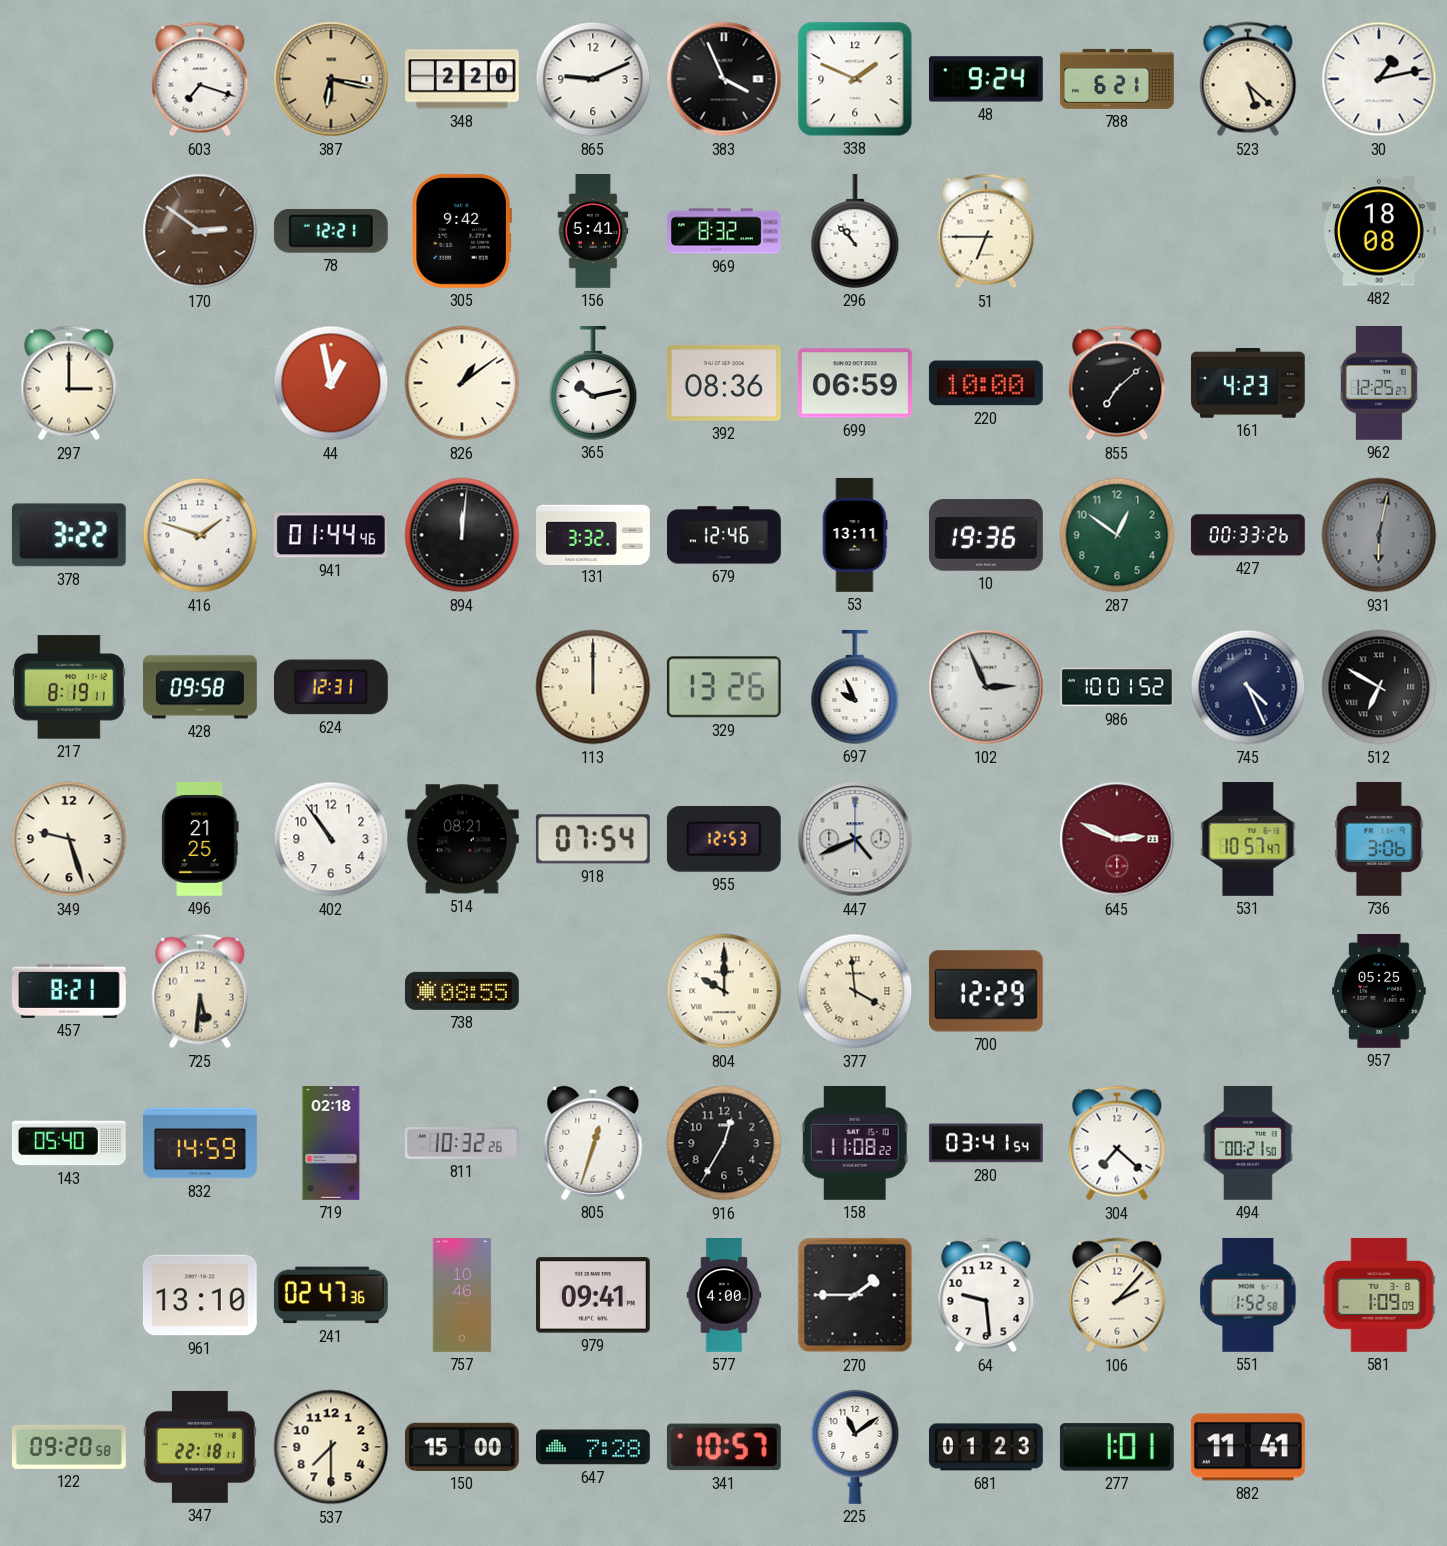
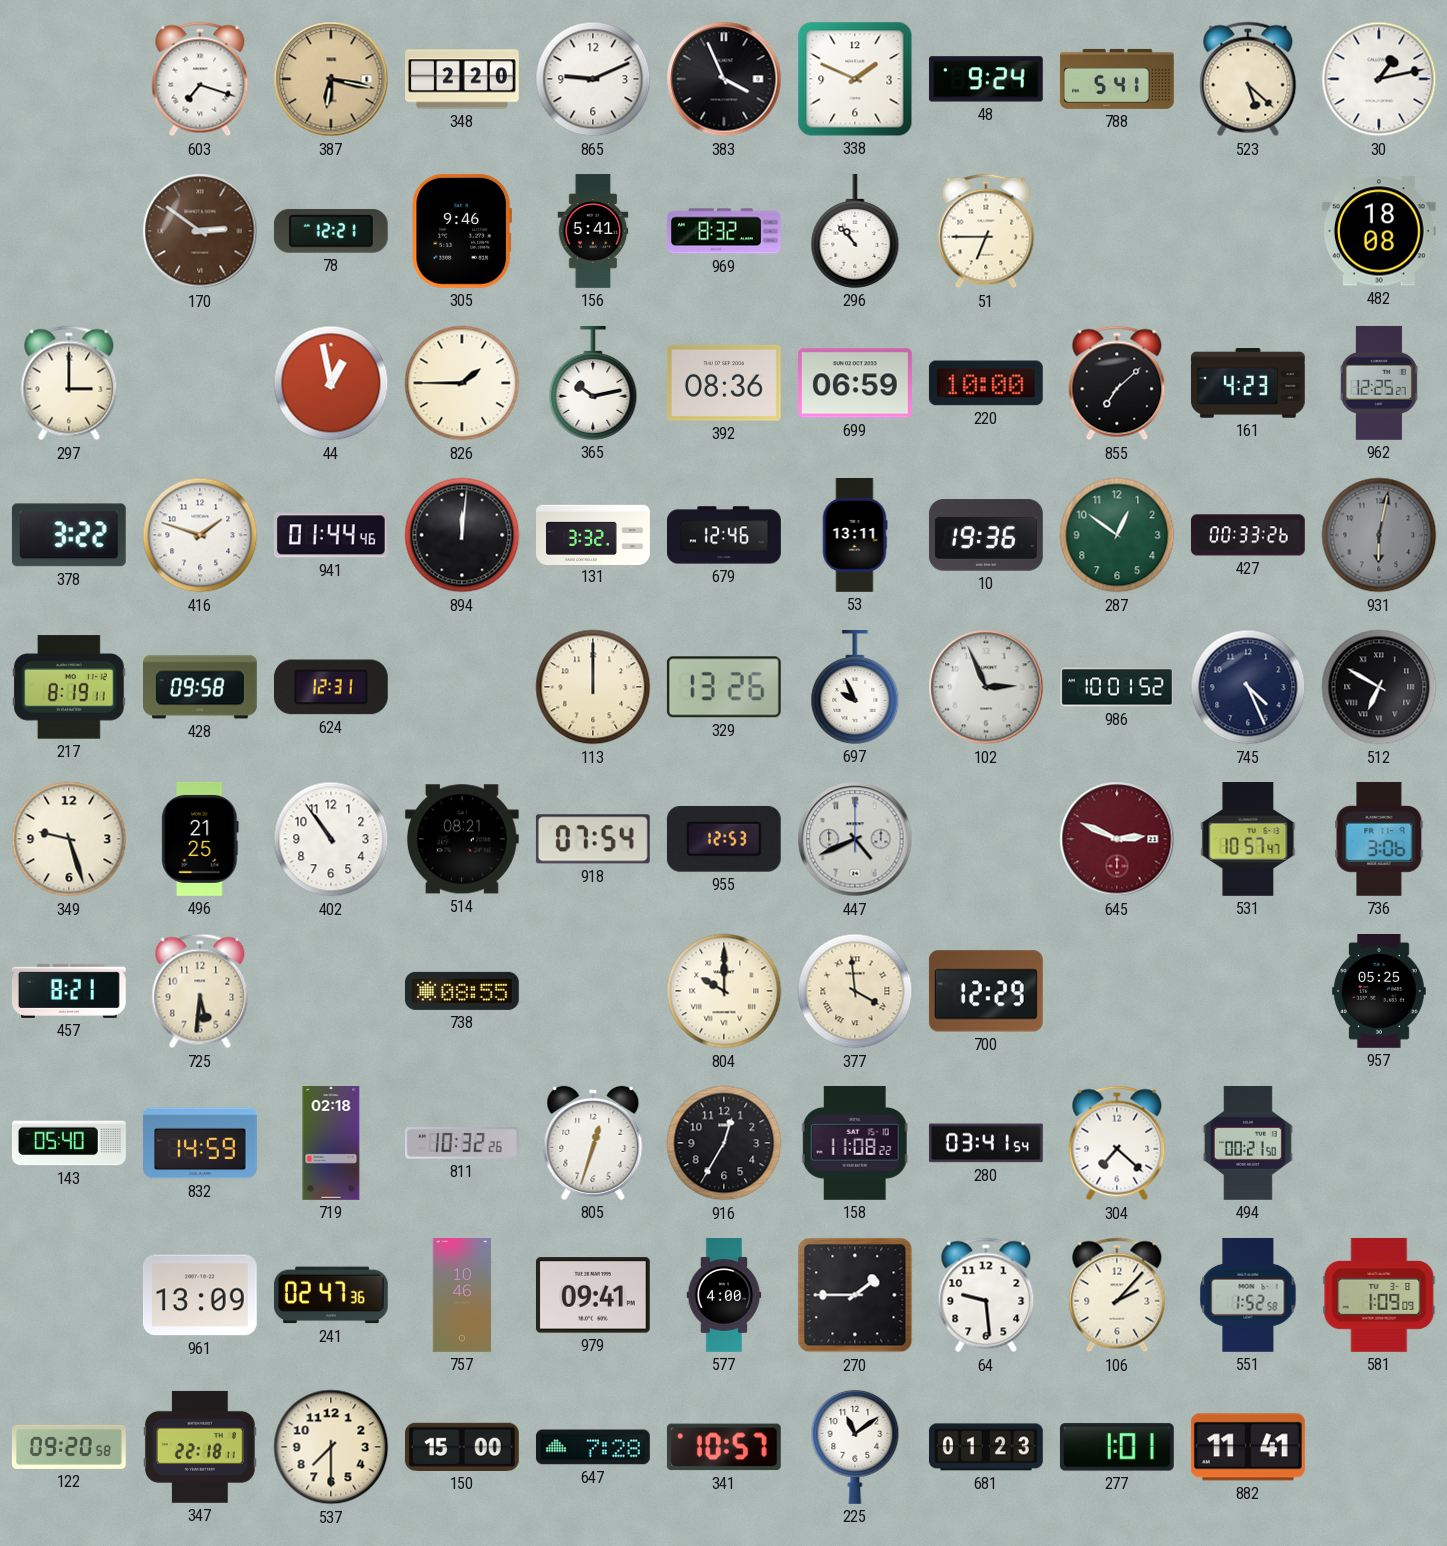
788: 6:21 -> 5:41
305: 9:42 -> 9:46
826: 1:09 -> 1:45
961: 13:10 -> 13:09
